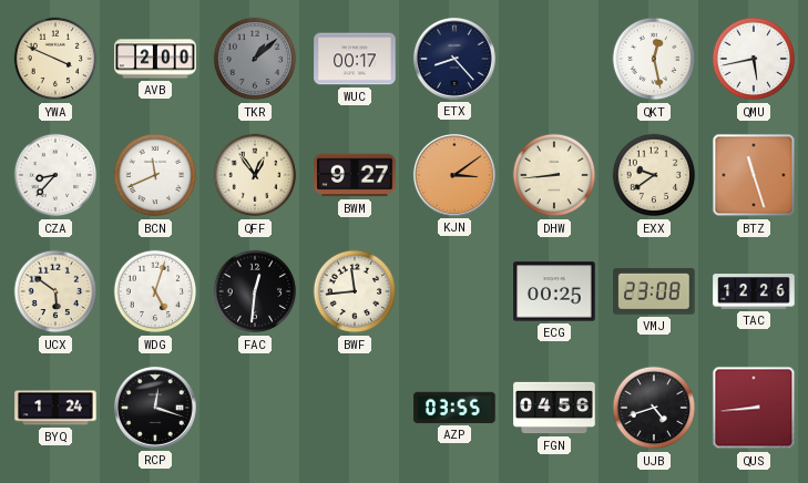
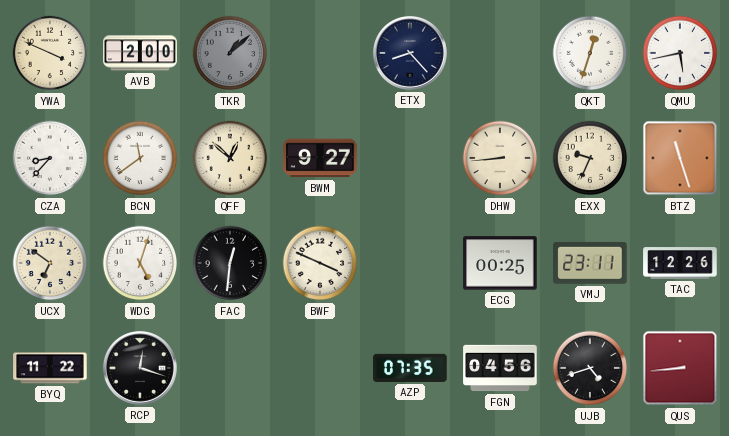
WUC: 00:17 -> none
QKT: 12:28 -> 12:33
BCN: 11:41 -> 11:39
QFF: 12:54 -> 12:52
KJN: 3:09 -> none
EXX: 9:39 -> 9:34
UCX: 5:51 -> 6:51
BWF: 11:44 -> 3:49
VMJ: 23:08 -> 23:11
BYQ: 1:24 -> 11:22
AZP: 03:55 -> 07:35
